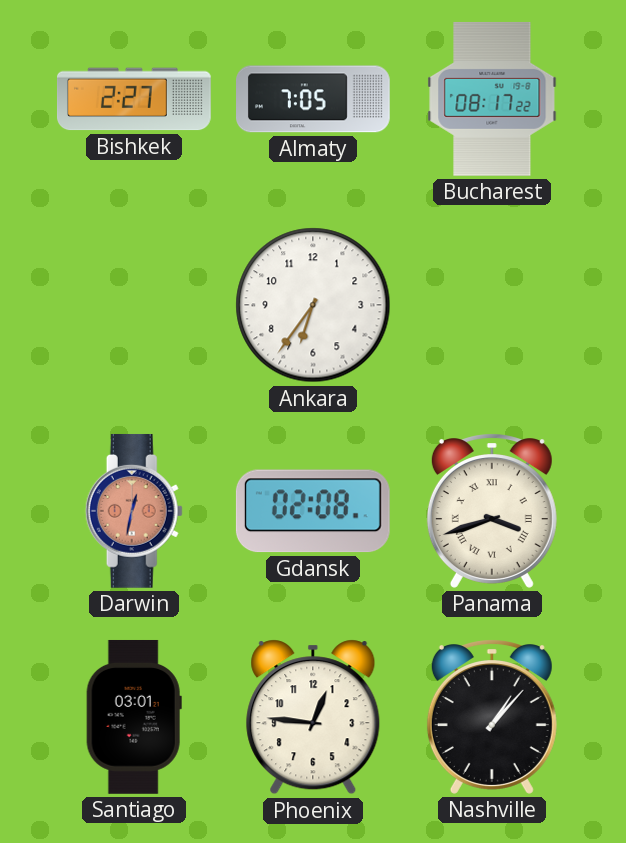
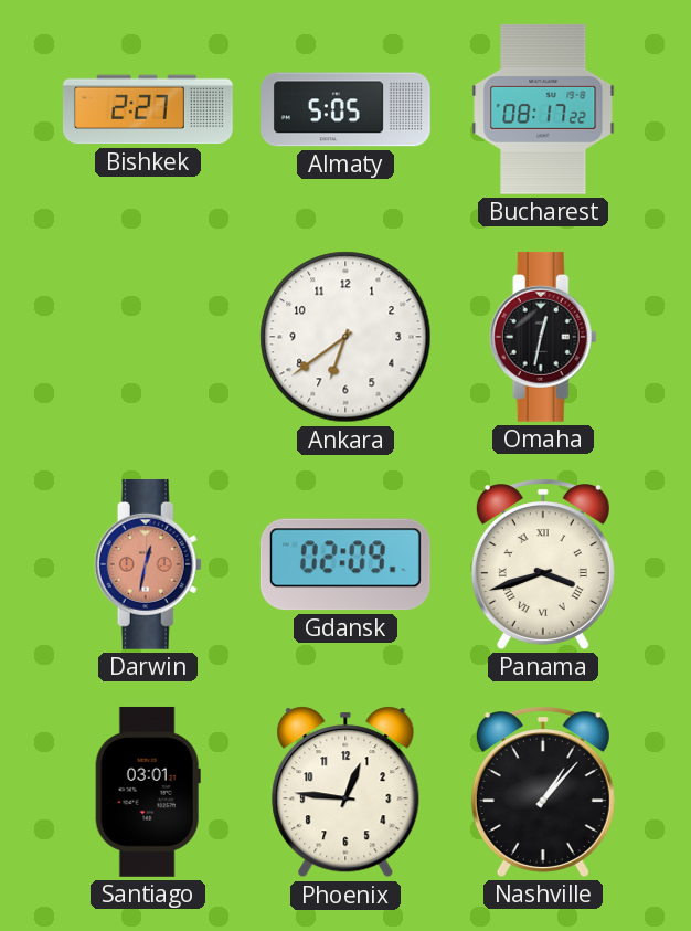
Almaty: 7:05 -> 5:05
Ankara: 6:36 -> 6:39
Omaha: none -> 12:32
Gdansk: 02:08 -> 02:09
